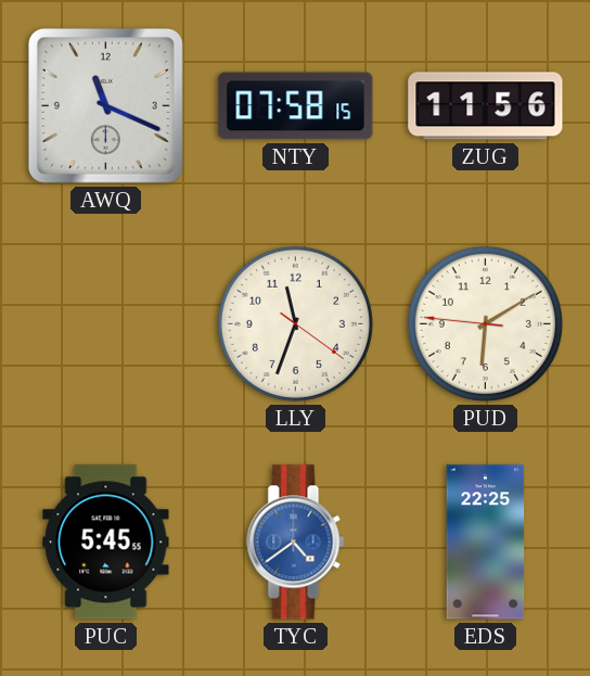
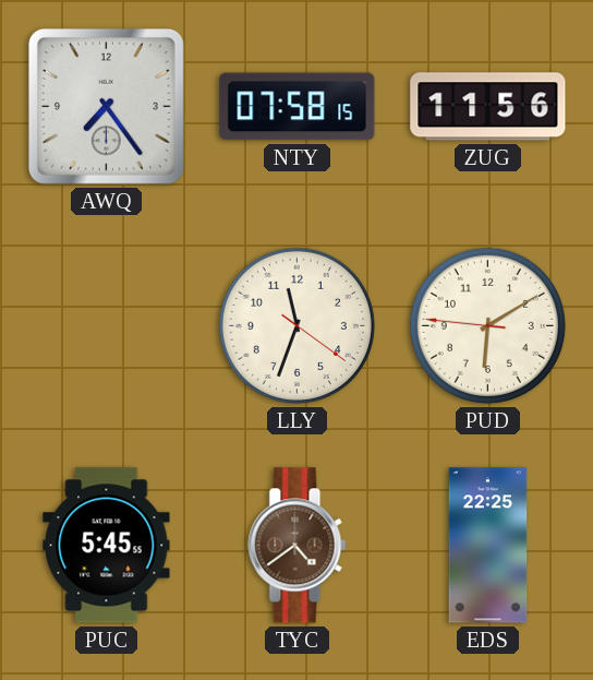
AWQ: 11:19 -> 7:24
TYC dial: blue -> brown
